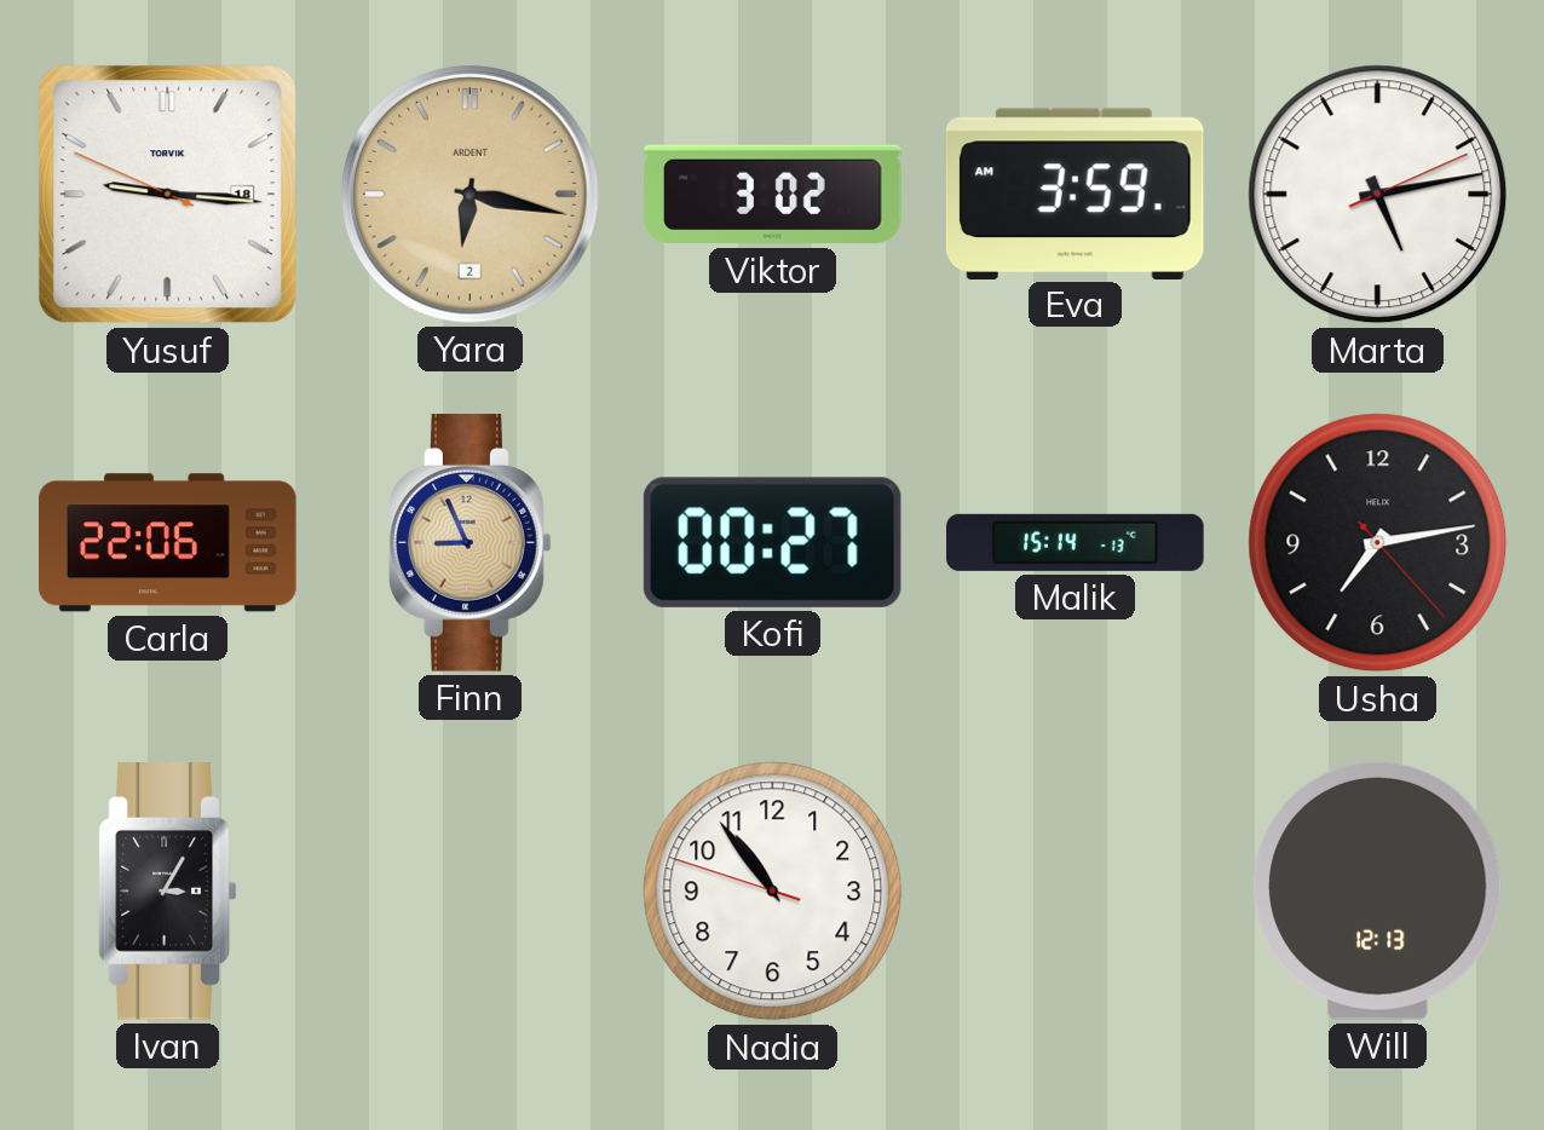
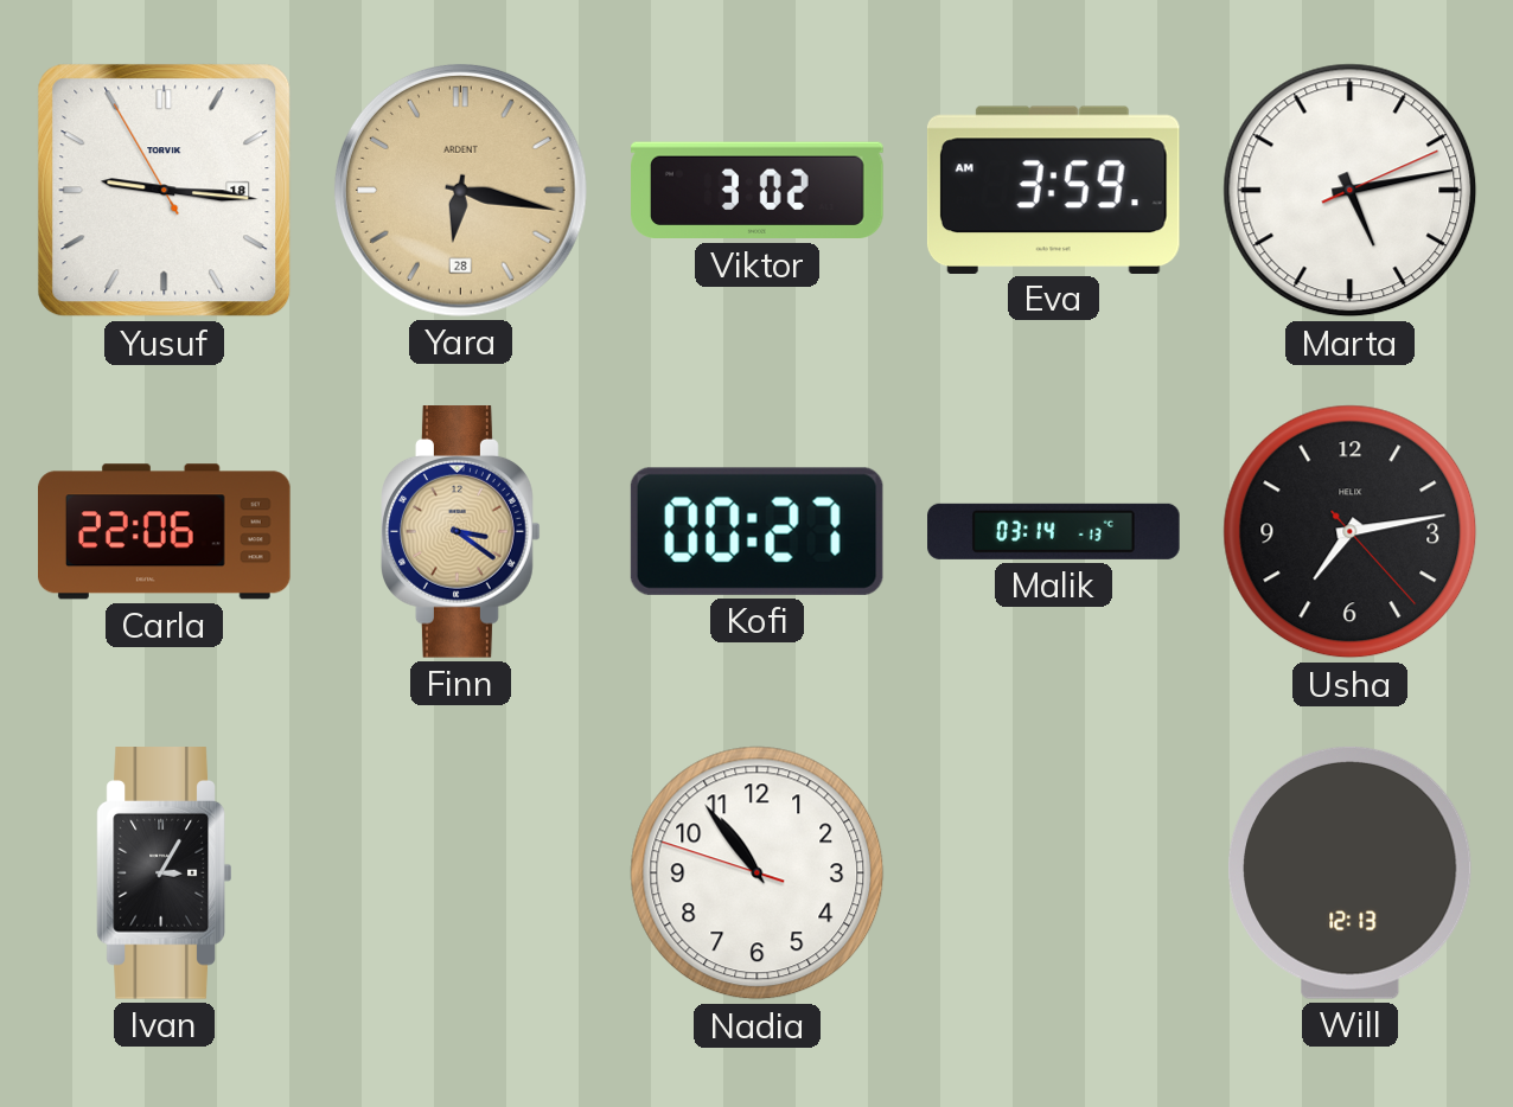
Yusuf: 9:15:49 -> 9:15:55
Yara date: 2 -> 28
Finn: 8:56 -> 3:21
Malik: 15:14 -> 03:14
